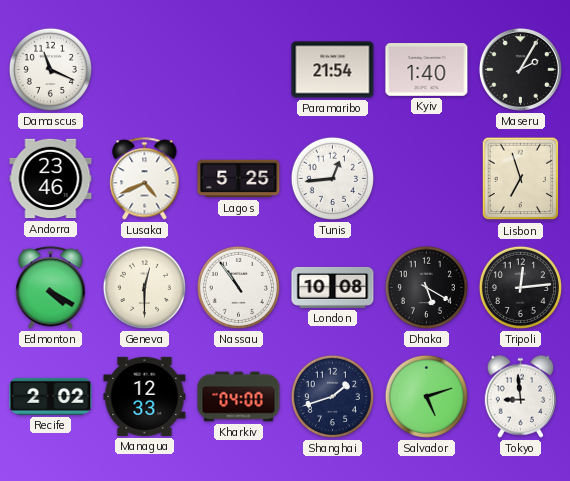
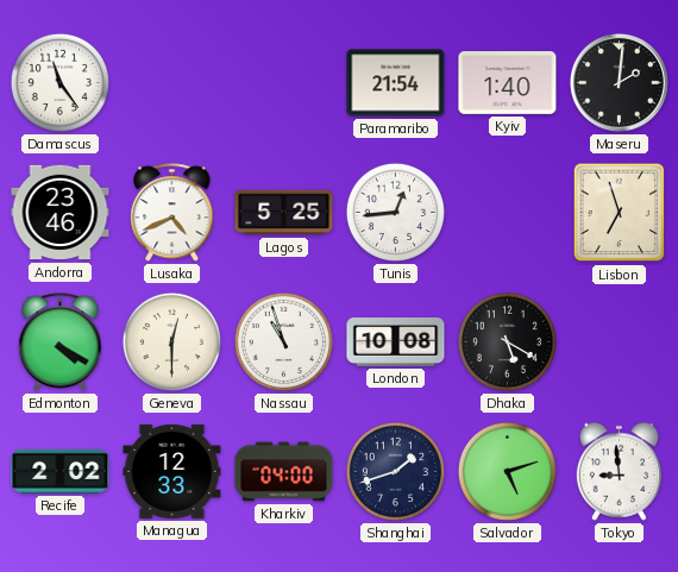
Damascus: 11:19 -> 11:24
Maseru: 2:05 -> 2:01
Nassau: 10:54 -> 10:57
Tripoli: 12:14 -> none
